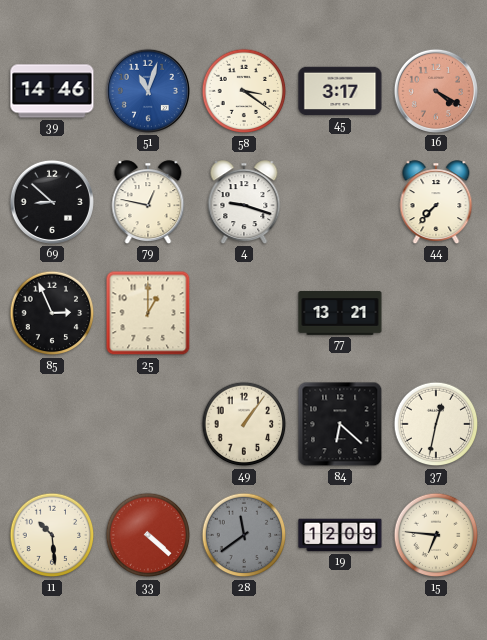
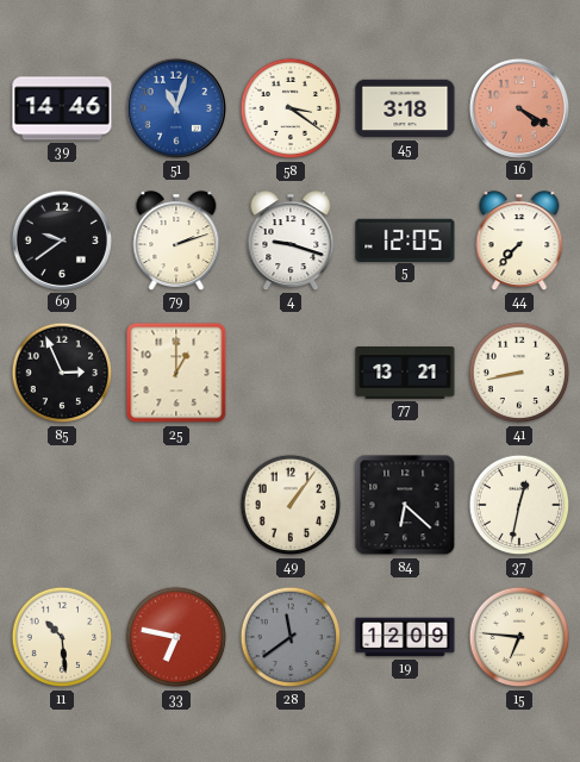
45: 3:17 -> 3:18
69: 8:52 -> 9:39
79: 12:47 -> 2:12
5: none -> 12:05
41: none -> 8:43
33: 4:22 -> 6:47
